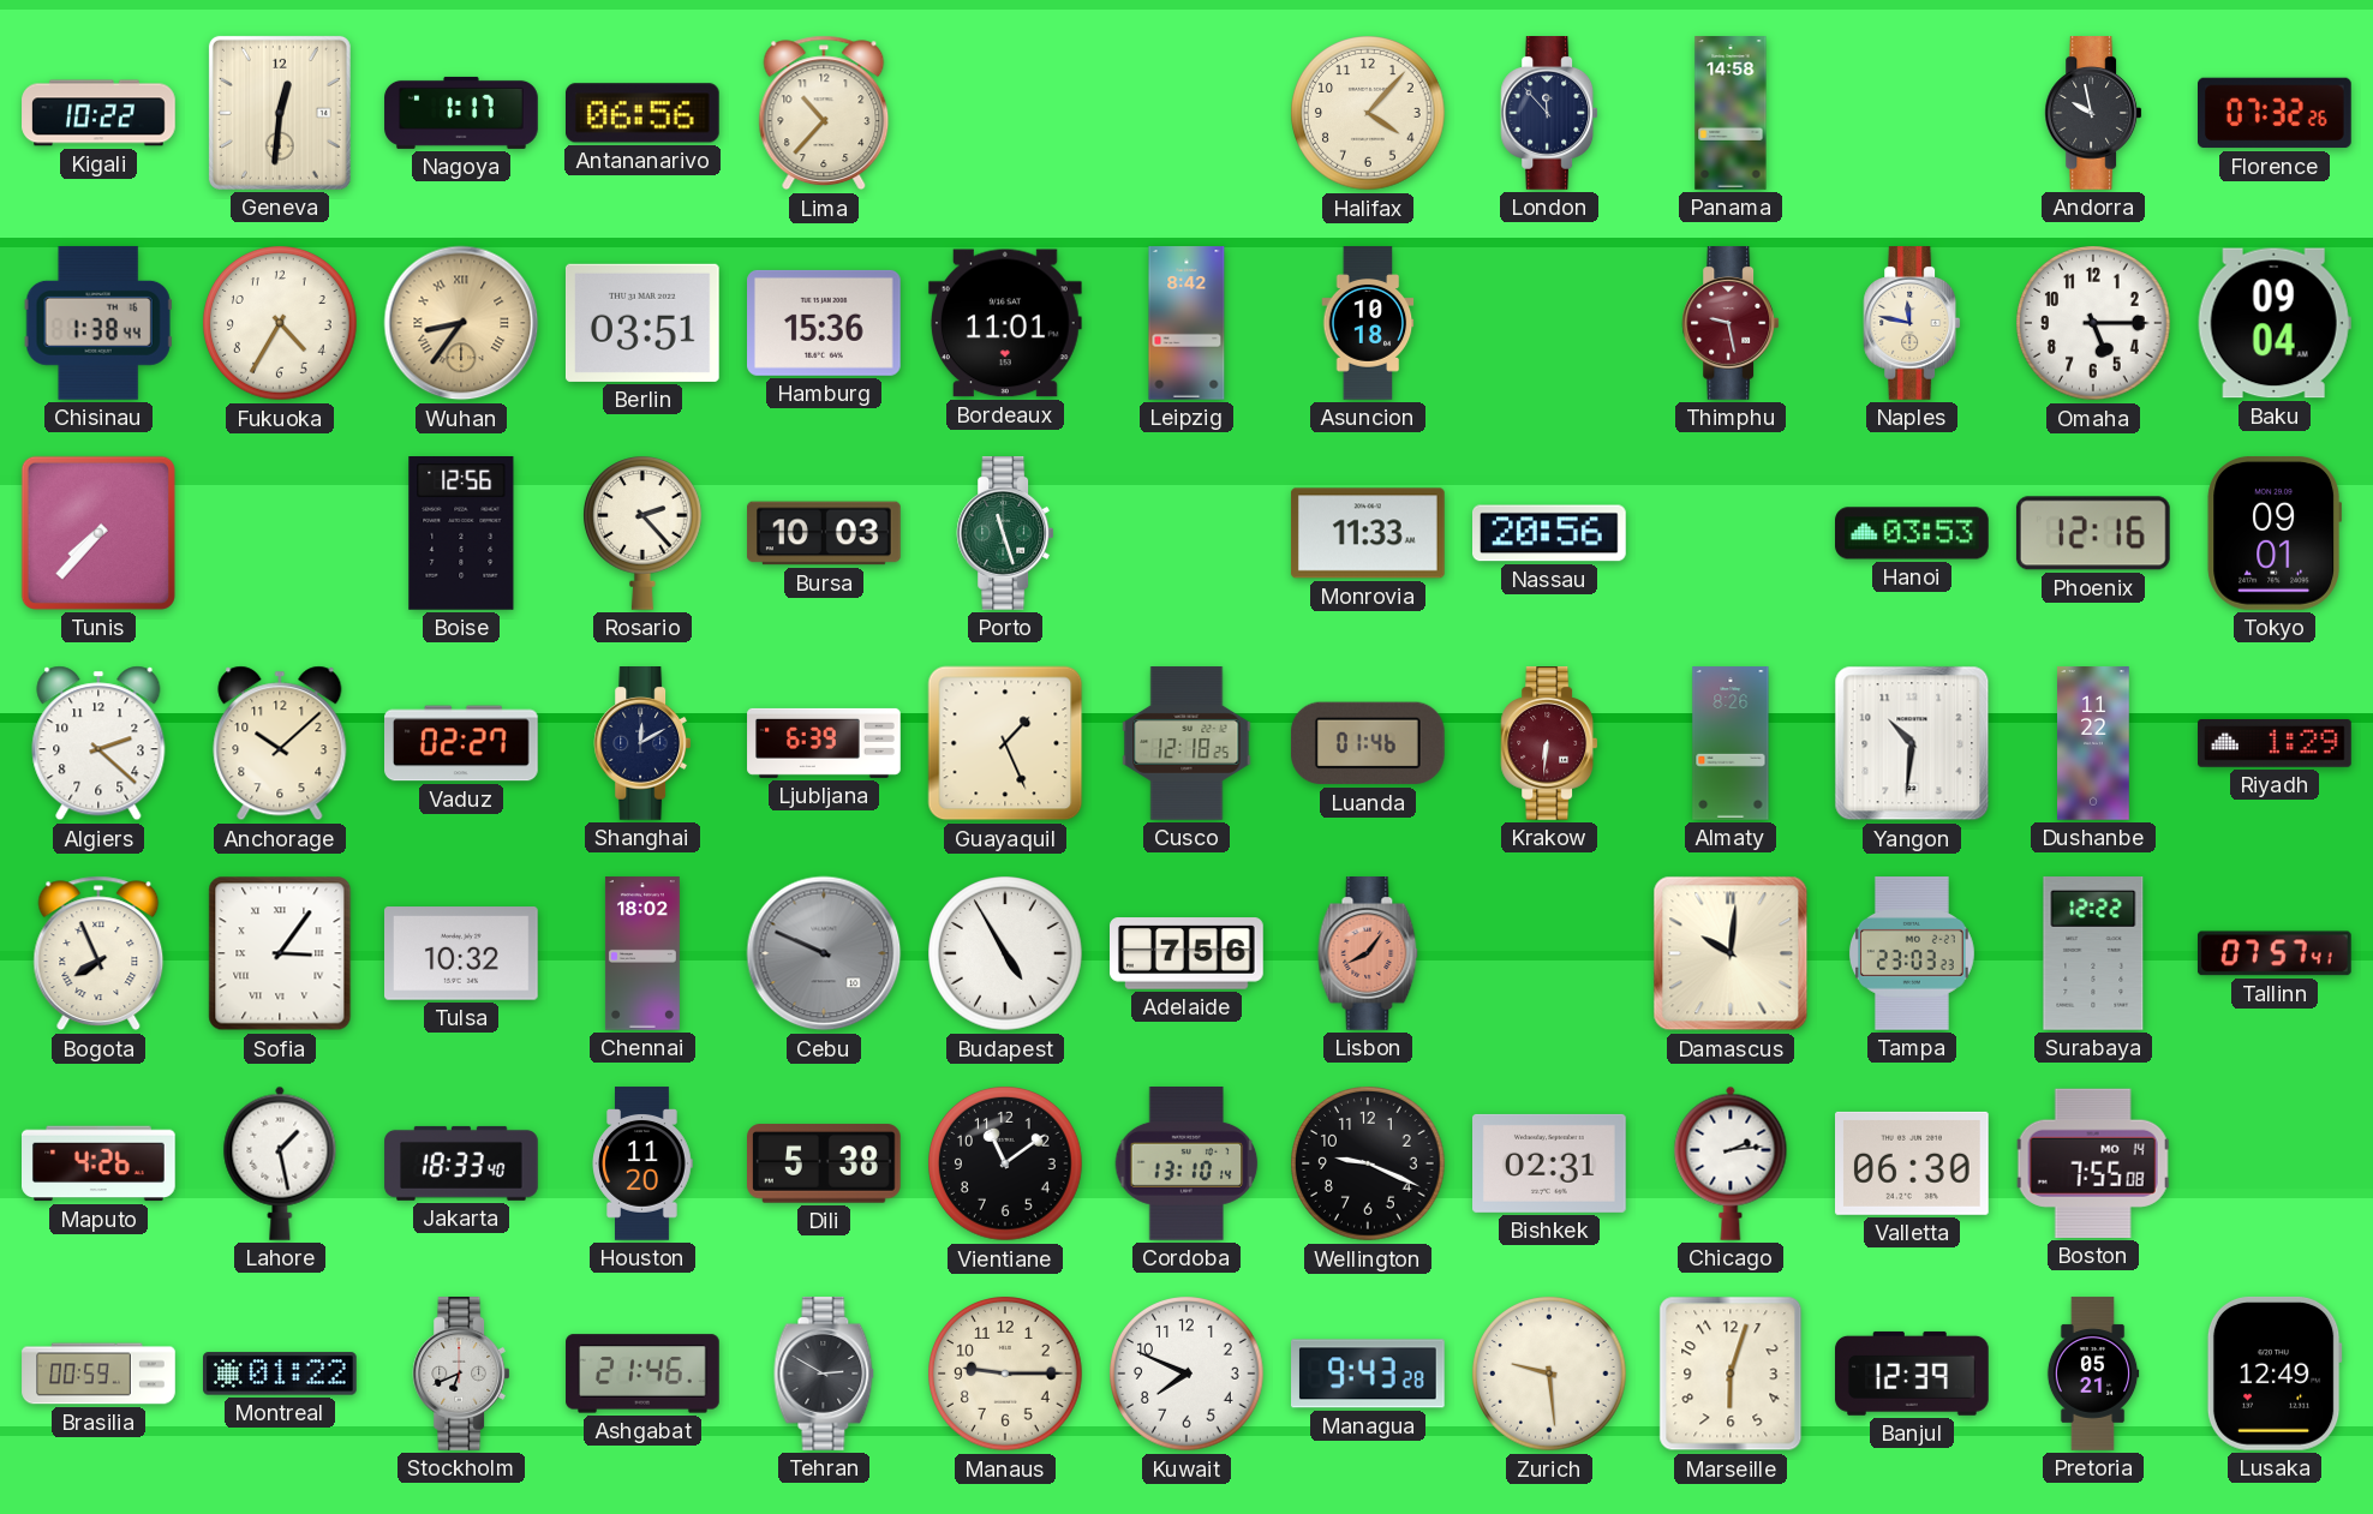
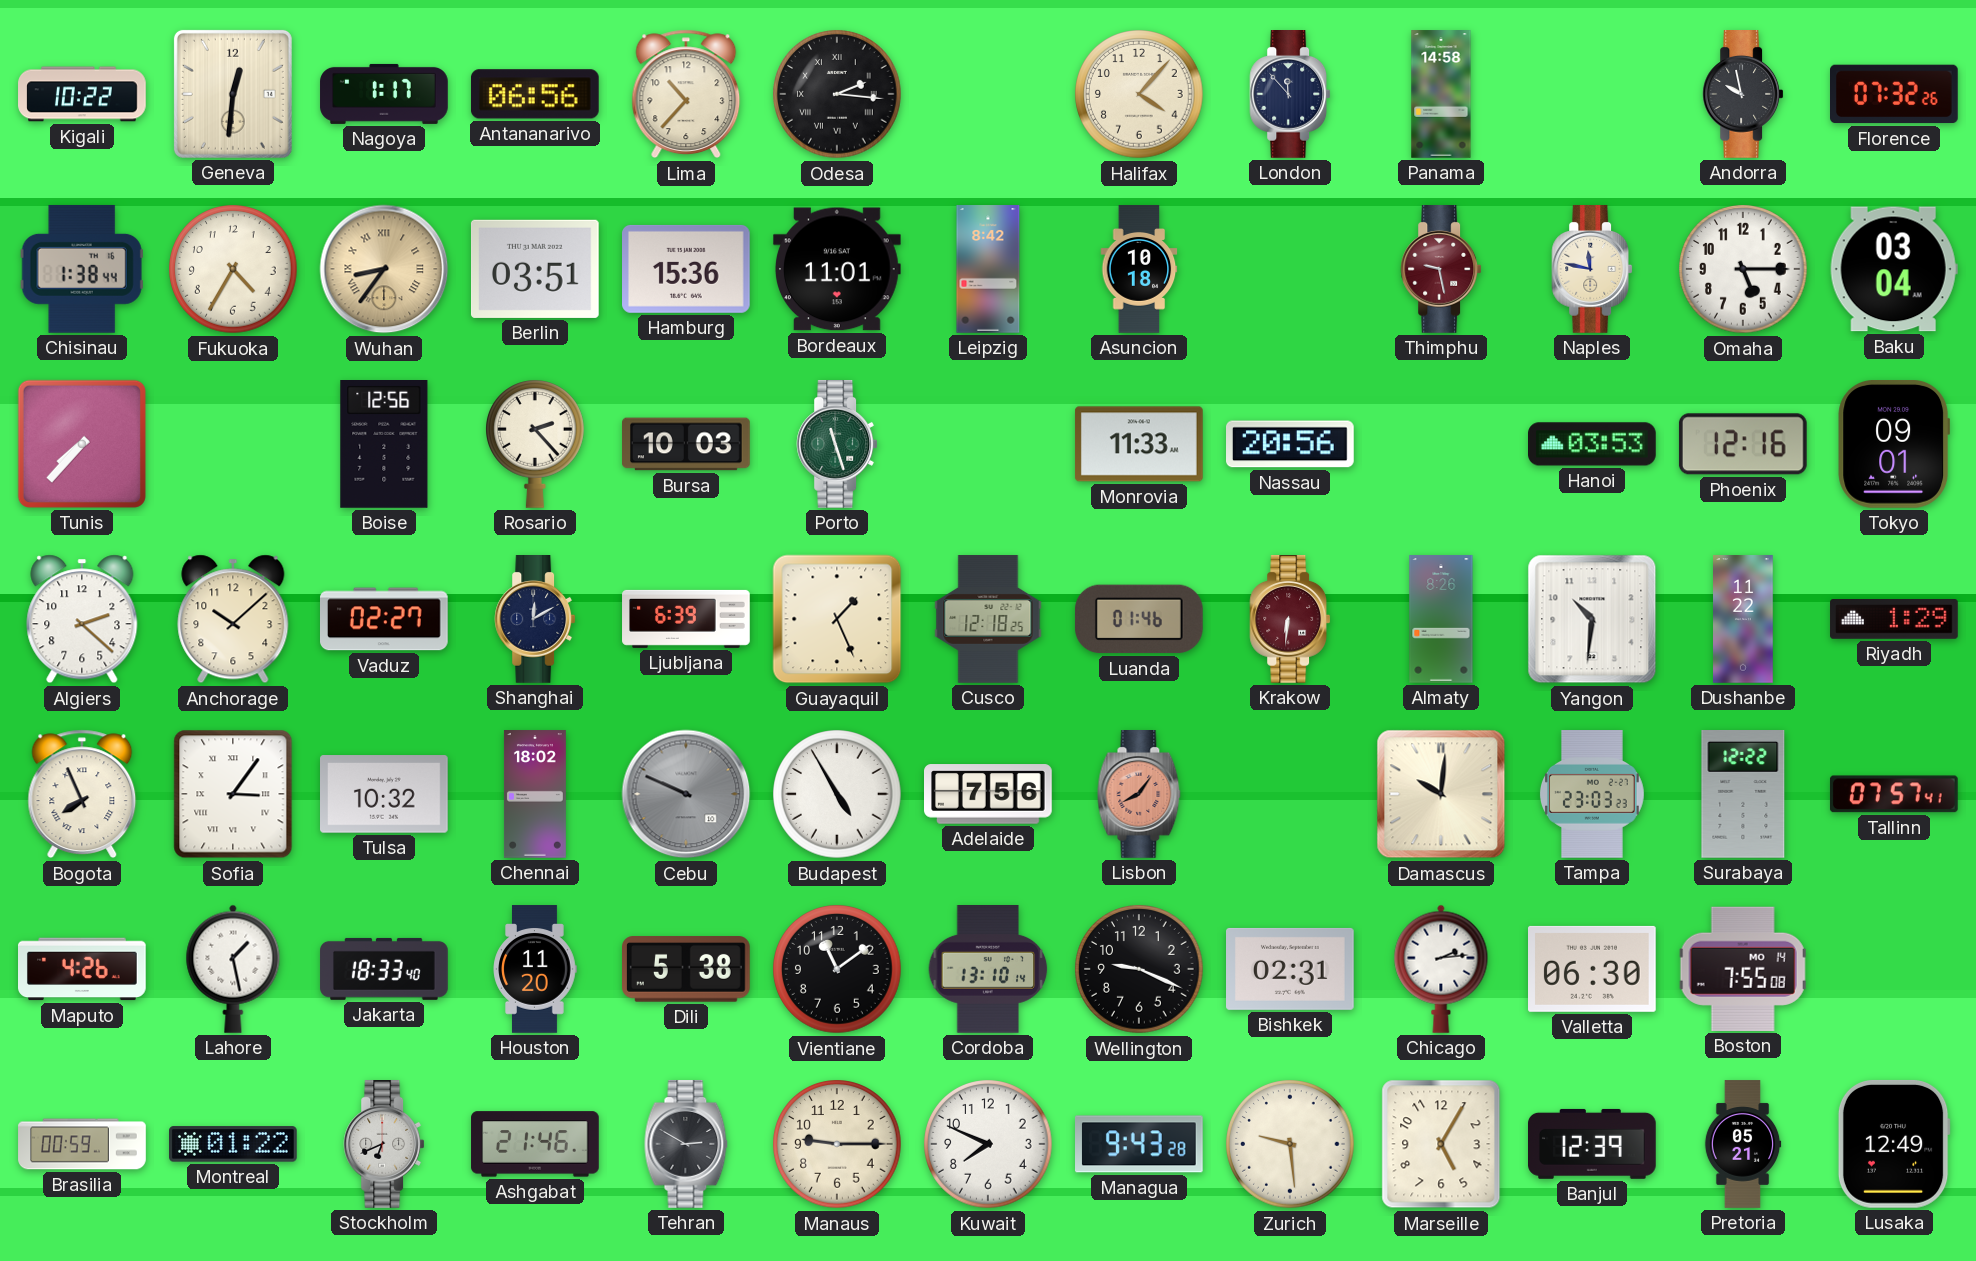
Odesa: none -> 2:16
Baku: 09:04 -> 03:04
Marseille: 6:03 -> 5:05
